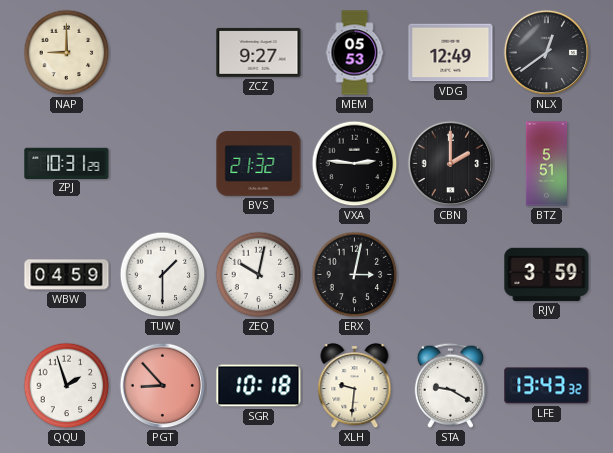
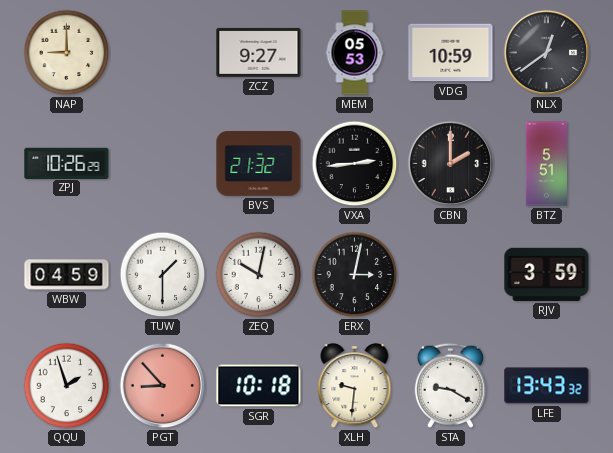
VDG: 12:49 -> 10:59
ZPJ: 10:31 -> 10:26
VXA: 2:46 -> 2:44
